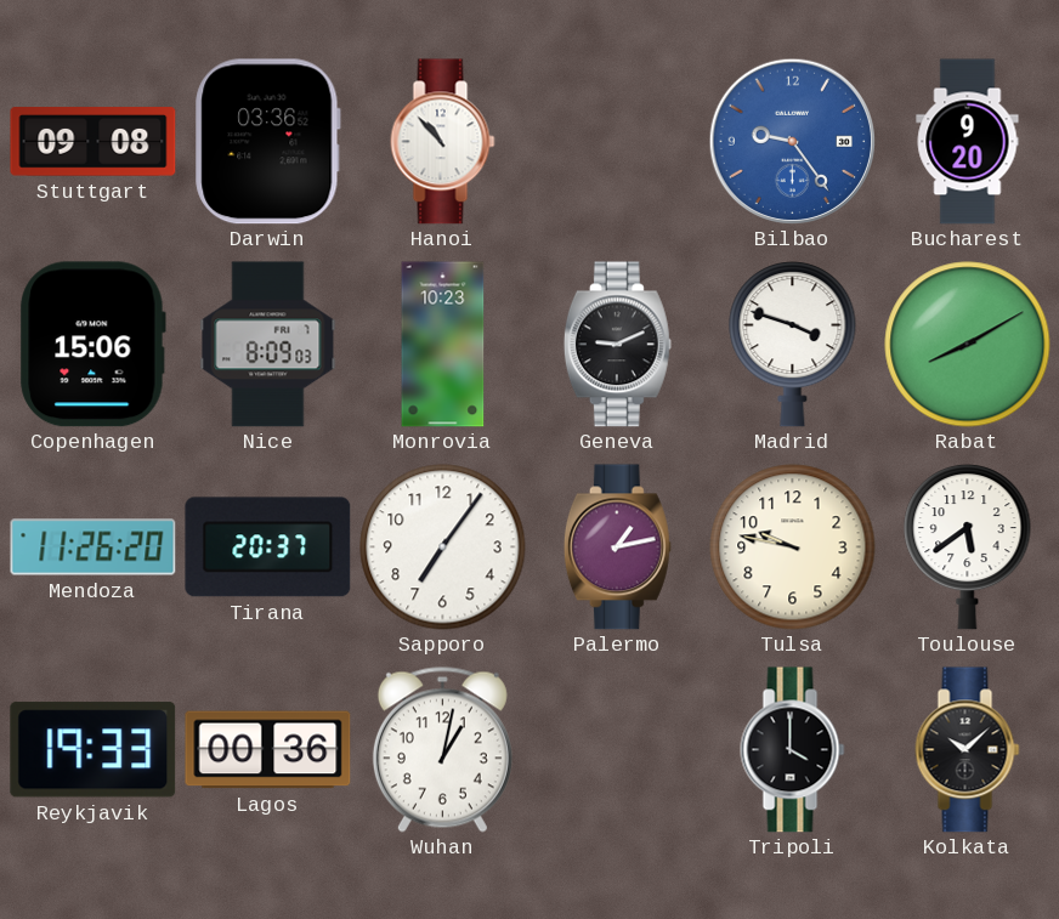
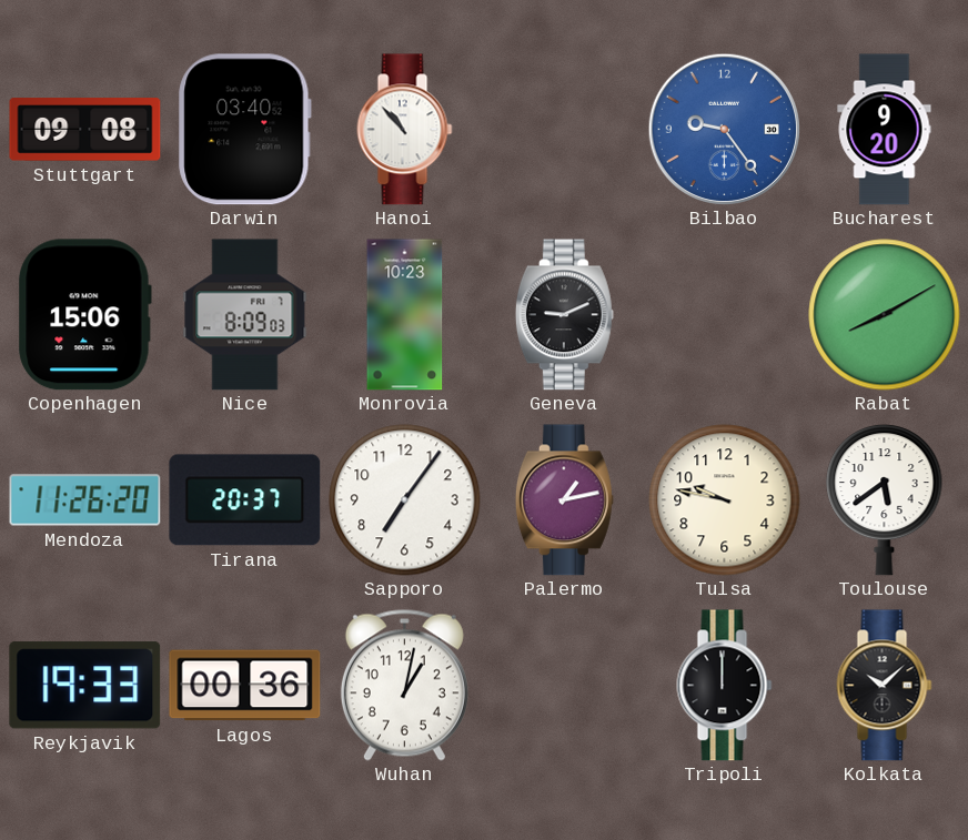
Darwin: 03:36 -> 03:40
Madrid: 3:48 -> none
Tripoli: 4:00 -> 12:00
